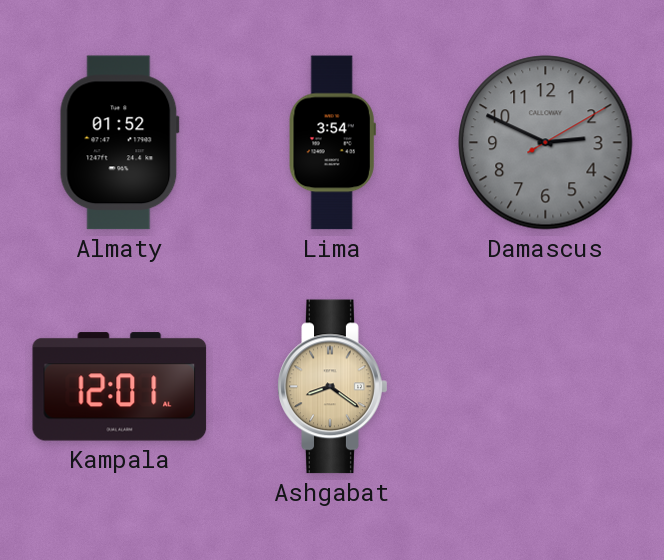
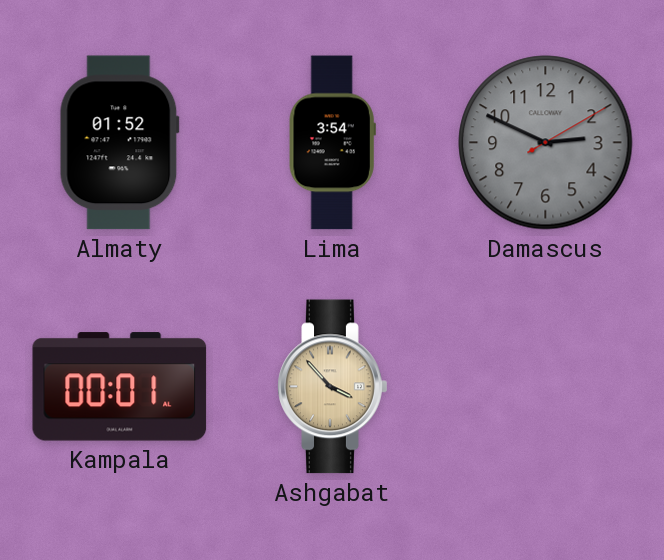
Kampala: 12:01 -> 00:01
Ashgabat: 8:21 -> 3:53
